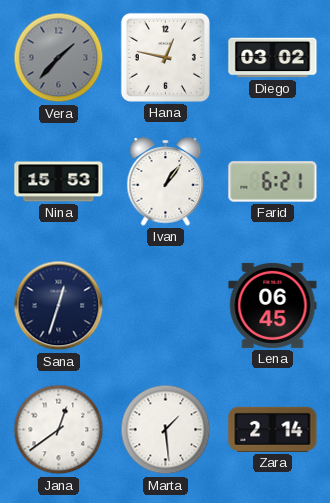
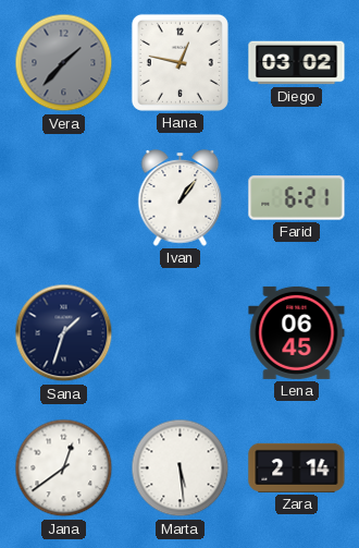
Nina: 15:53 -> none
Sana: 12:33 -> 1:33
Marta: 1:29 -> 5:29
